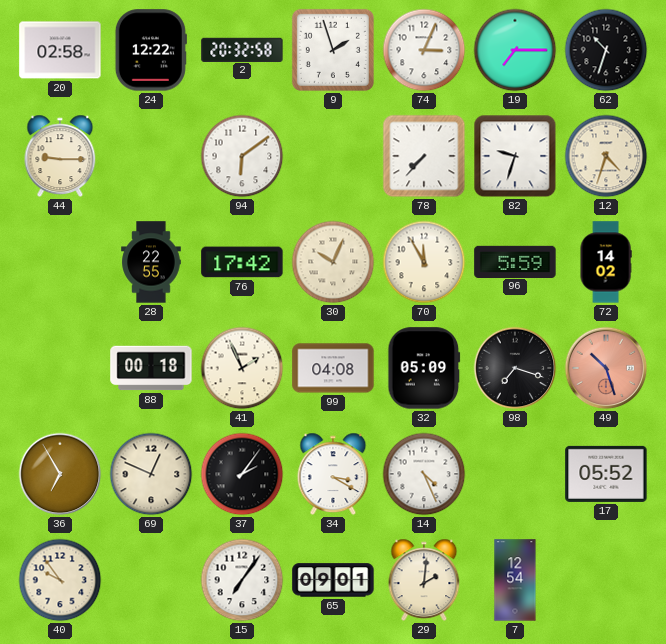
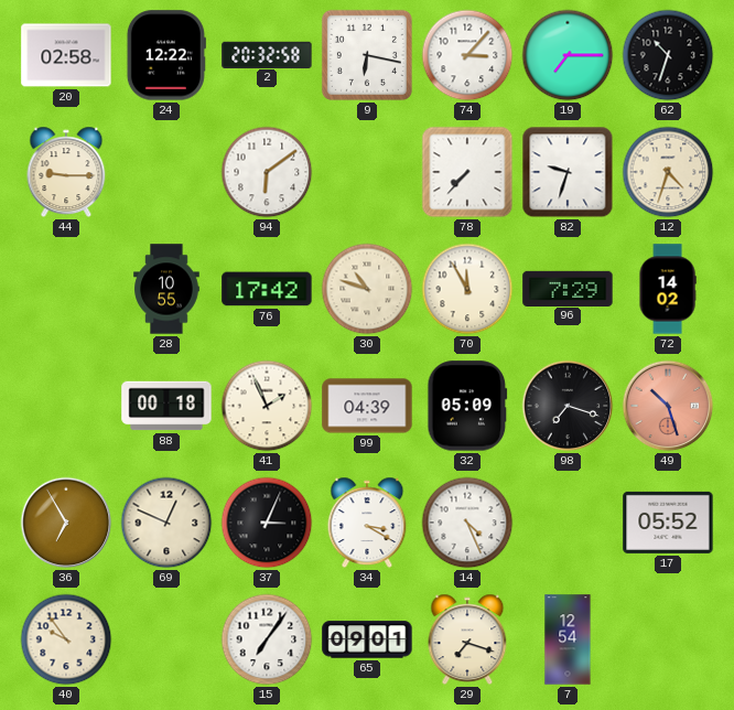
9: 1:57 -> 6:17
74: 3:04 -> 3:07
28: 22:55 -> 10:55
30: 10:04 -> 10:48
96: 5:59 -> 7:29
99: 04:08 -> 04:39
37: 2:06 -> 3:04
29: 2:01 -> 7:18
